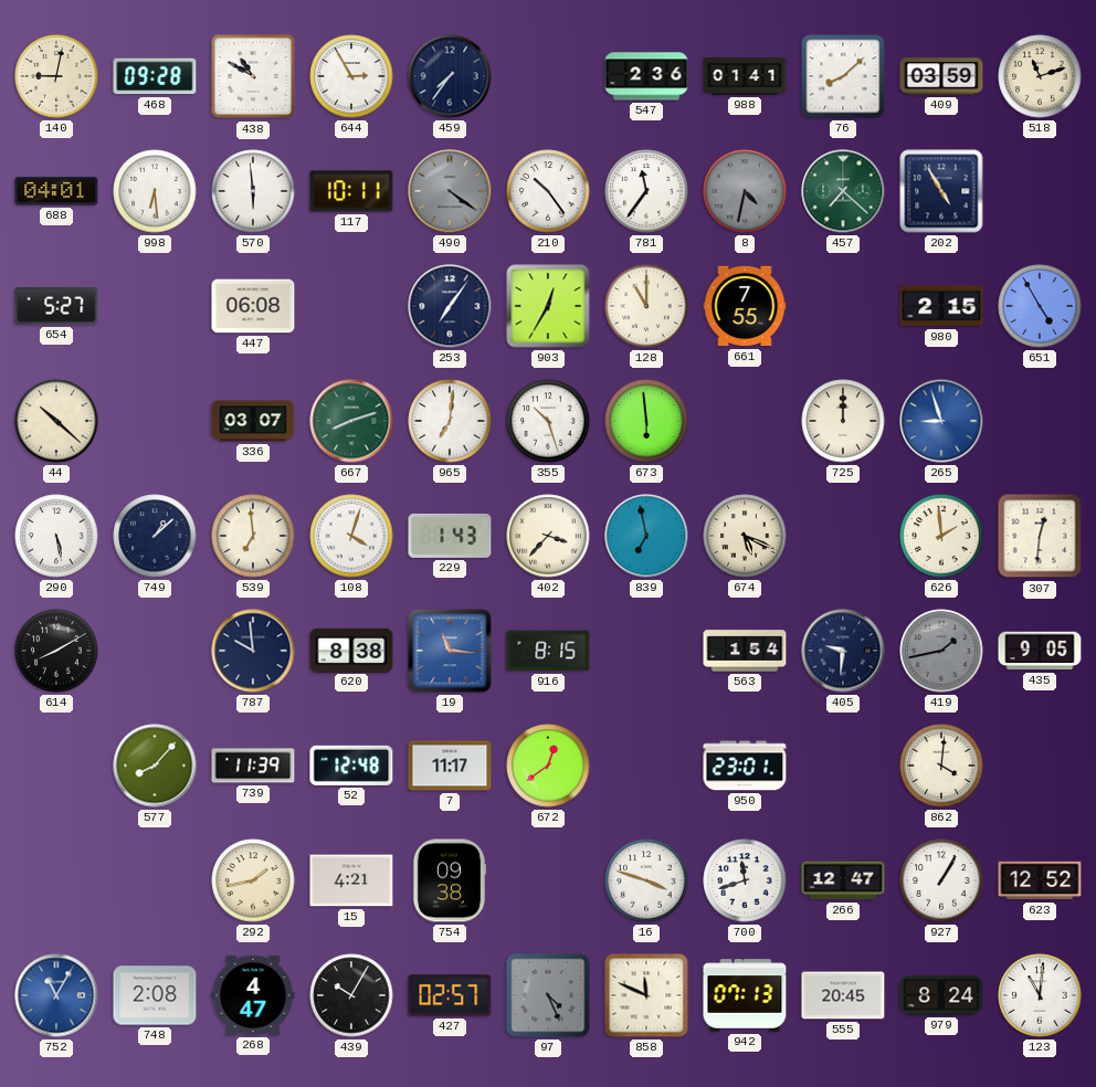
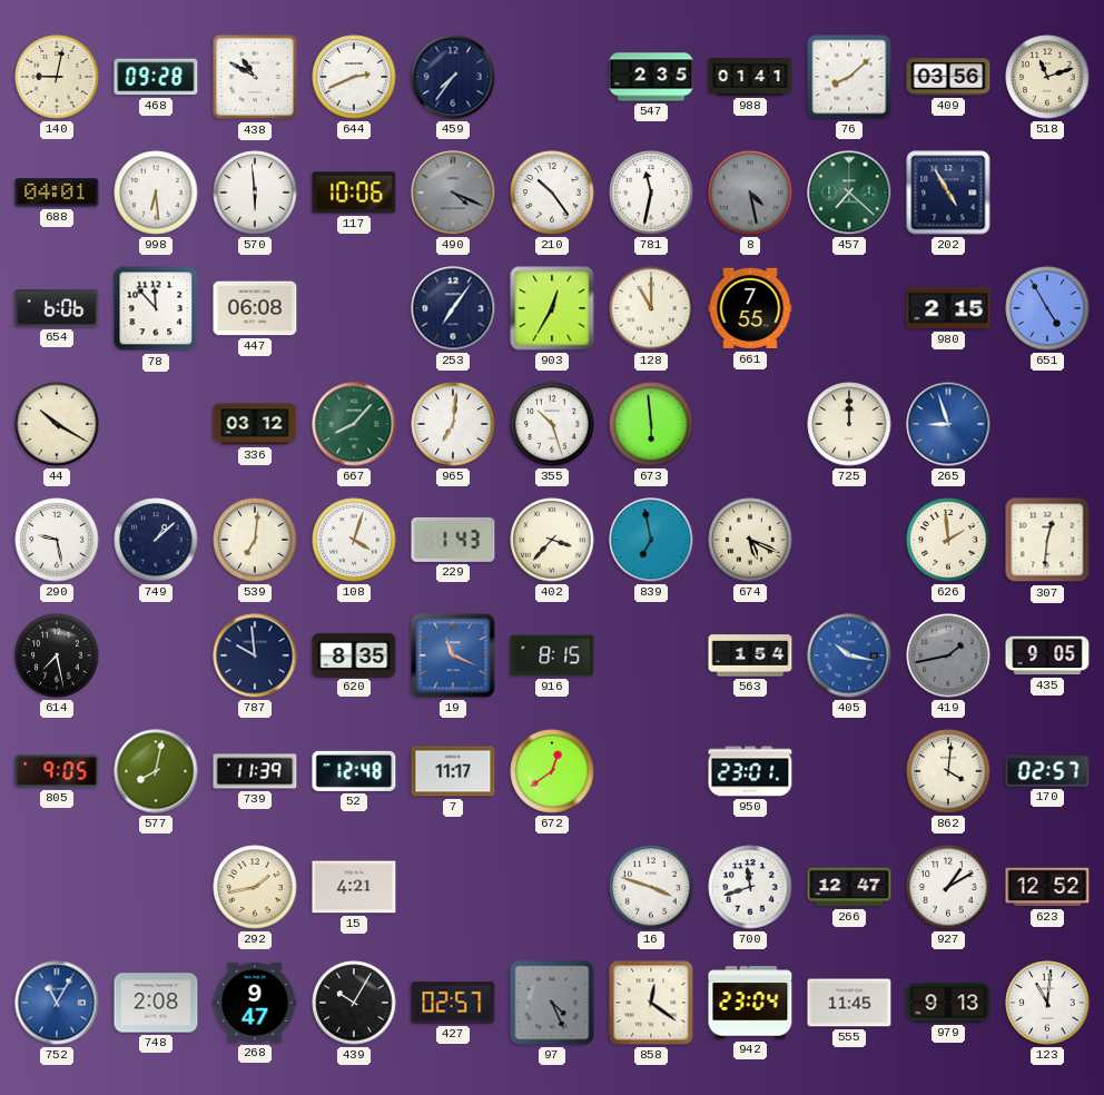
644: 2:55 -> 2:41
547: 2:36 -> 2:35
409: 03:59 -> 03:56
117: 10:11 -> 10:06
490: 4:21 -> 4:19
781: 11:36 -> 11:32
8: 4:32 -> 4:28
654: 5:27 -> 6:06
78: none -> 11:53
44: 10:22 -> 10:20
336: 03:07 -> 03:12
667: 8:12 -> 8:07
290: 5:28 -> 9:28
539: 6:59 -> 7:01
614: 8:10 -> 7:28
620: 8:38 -> 8:35
19: 11:16 -> 11:19
405: 9:31 -> 10:17
405 dial: navy -> blue
805: none -> 9:05
577: 8:07 -> 8:02
170: none -> 02:57
754: 09:38 -> none
927: 1:05 -> 1:10
268: 4:47 -> 9:47
858: 11:49 -> 12:21
942: 07:13 -> 23:04
555: 20:45 -> 11:45
979: 8:24 -> 9:13
